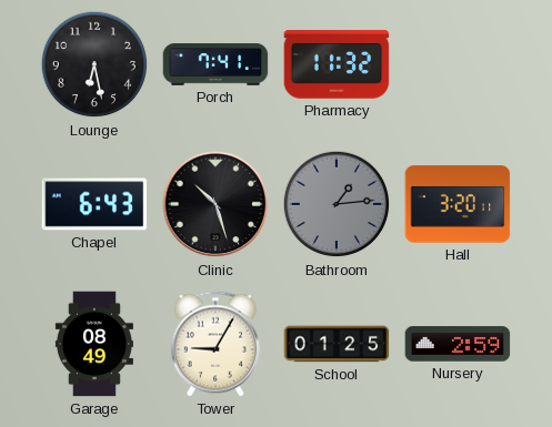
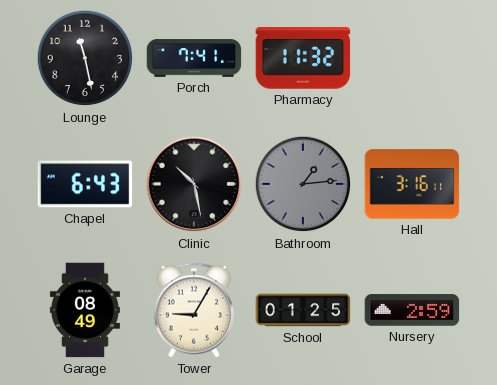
Lounge: 6:28 -> 11:28
Clinic: 10:27 -> 10:28
Hall: 3:20 -> 3:16
